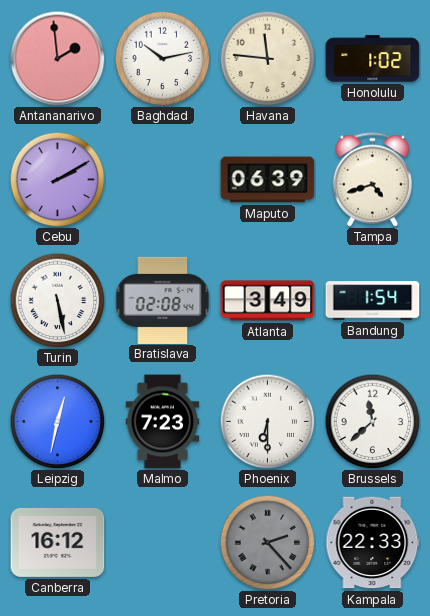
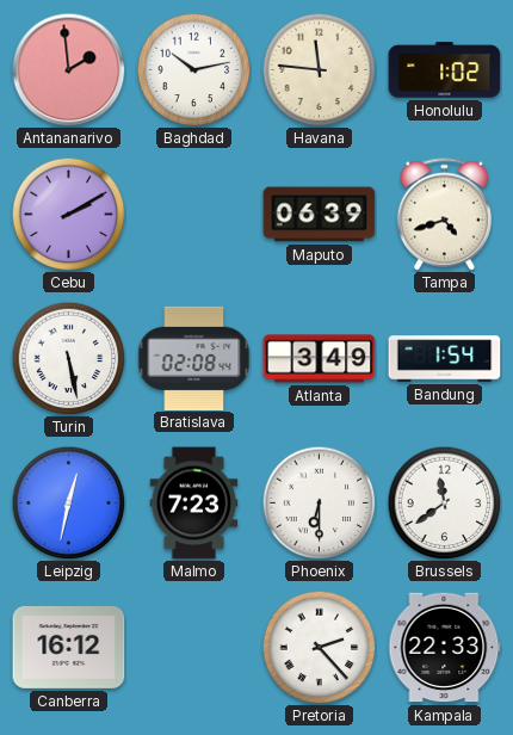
Brussels: 11:38 -> 11:39
Pretoria dial: grey -> white
